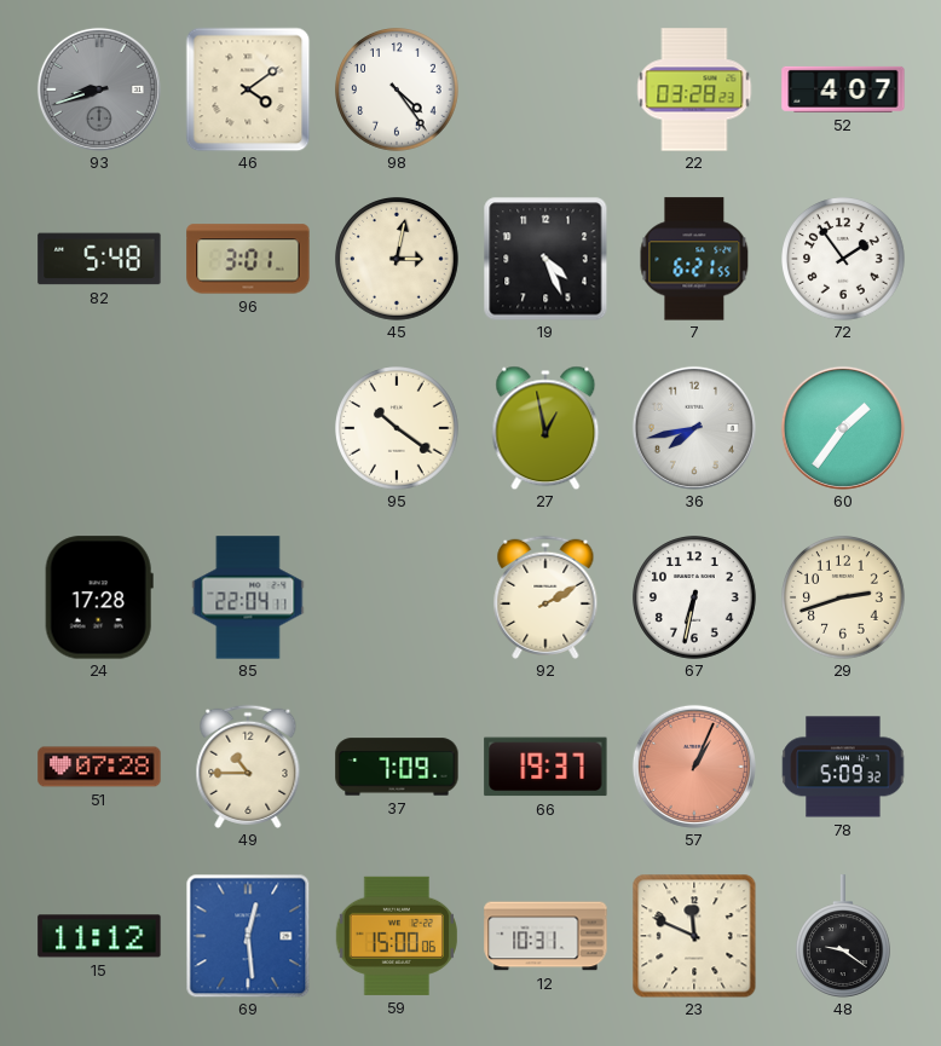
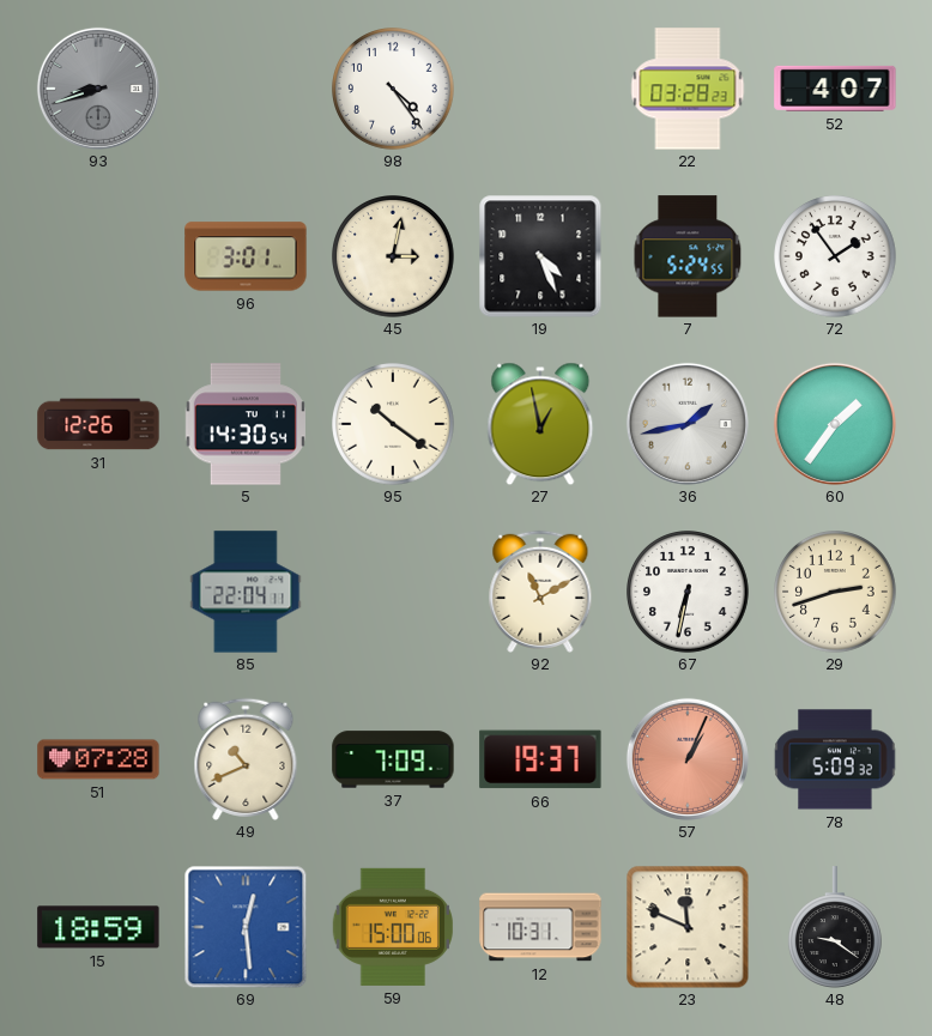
46: 4:09 -> none
82: 5:48 -> none
7: 6:21 -> 5:24
31: none -> 12:26
5: none -> 14:30
36: 7:43 -> 1:43
24: 17:28 -> none
92: 2:10 -> 11:10
49: 10:45 -> 10:41
15: 11:12 -> 18:59
